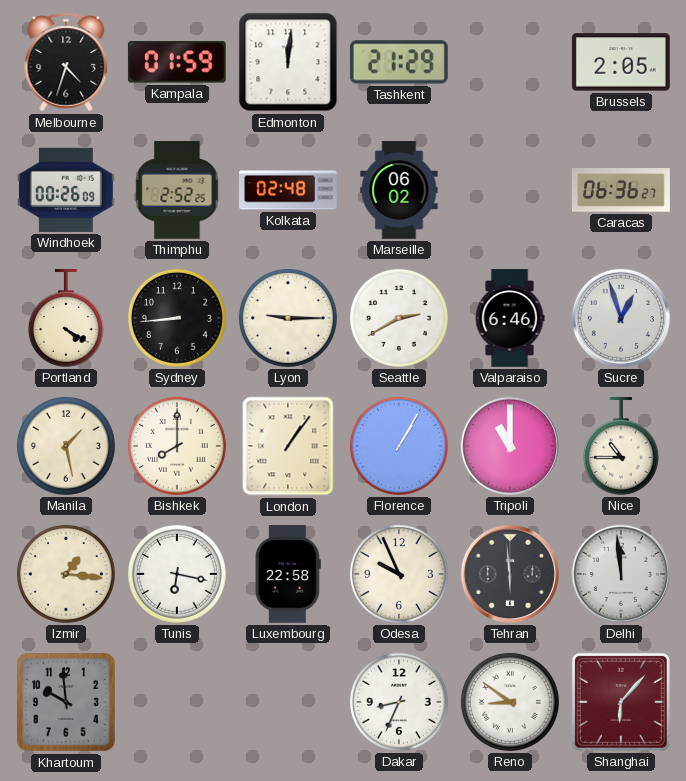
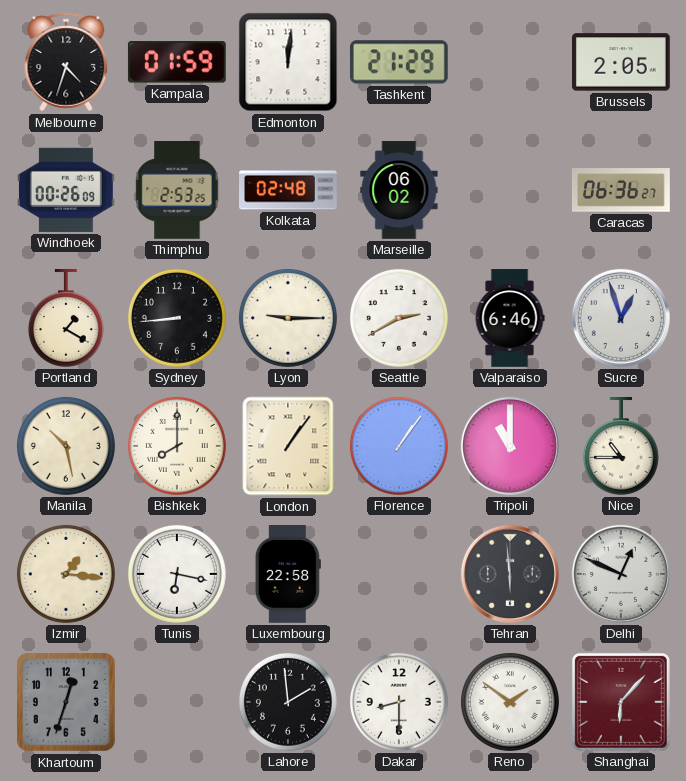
Thimphu: 2:52 -> 2:53
Portland: 4:20 -> 1:20
Manila: 1:28 -> 10:28
Florence: 1:05 -> 1:06
Odesa: 9:56 -> none
Delhi: 11:59 -> 12:49
Khartoum: 9:59 -> 12:33
Lahore: none -> 1:59
Dakar: 8:34 -> 8:30
Reno: 8:51 -> 1:51
